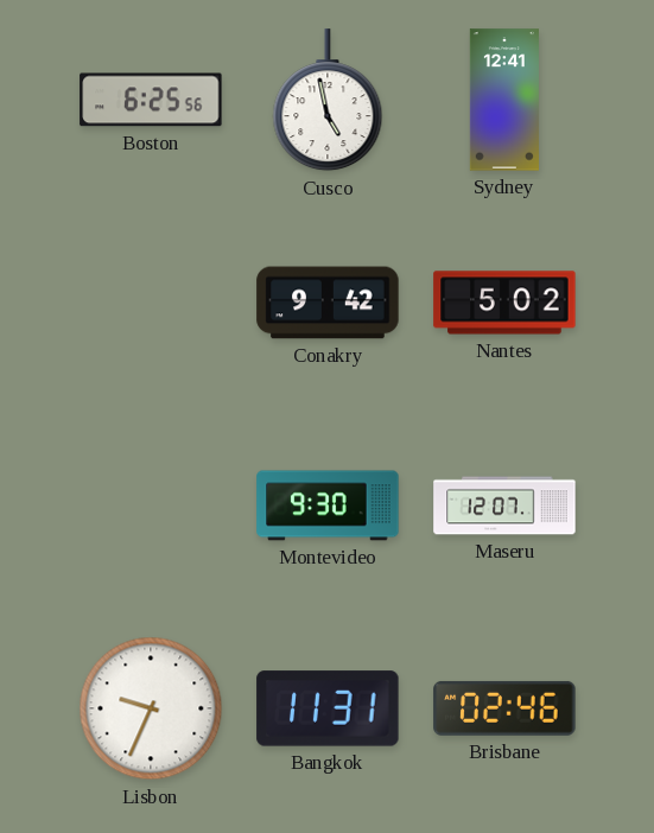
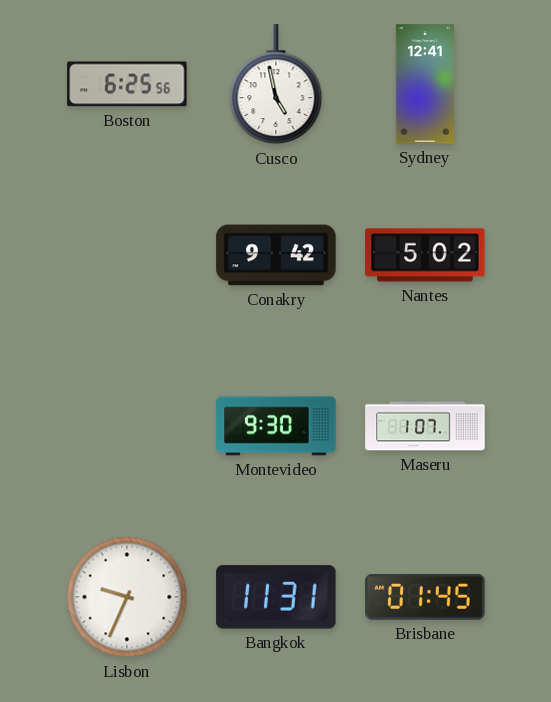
Maseru: 12:07 -> 1:07
Brisbane: 02:46 -> 01:45
